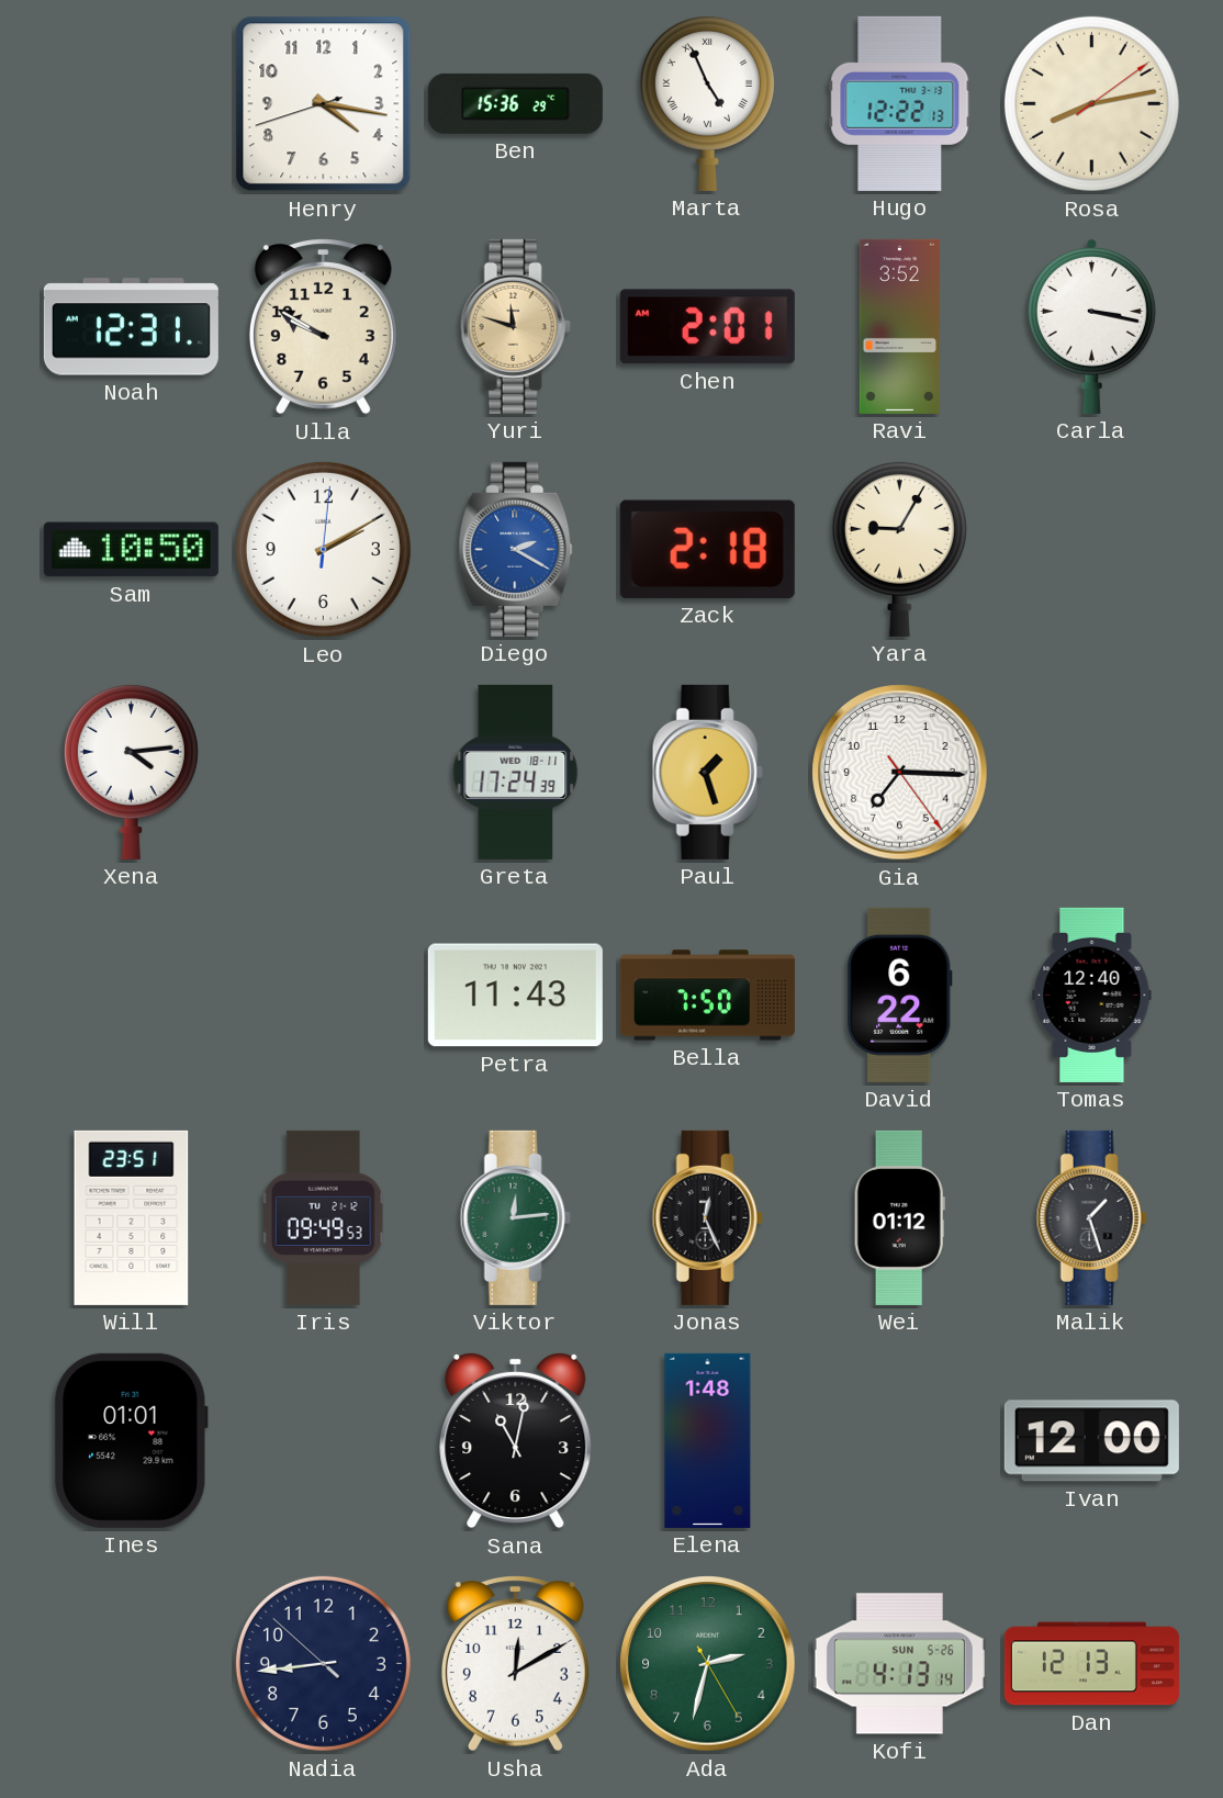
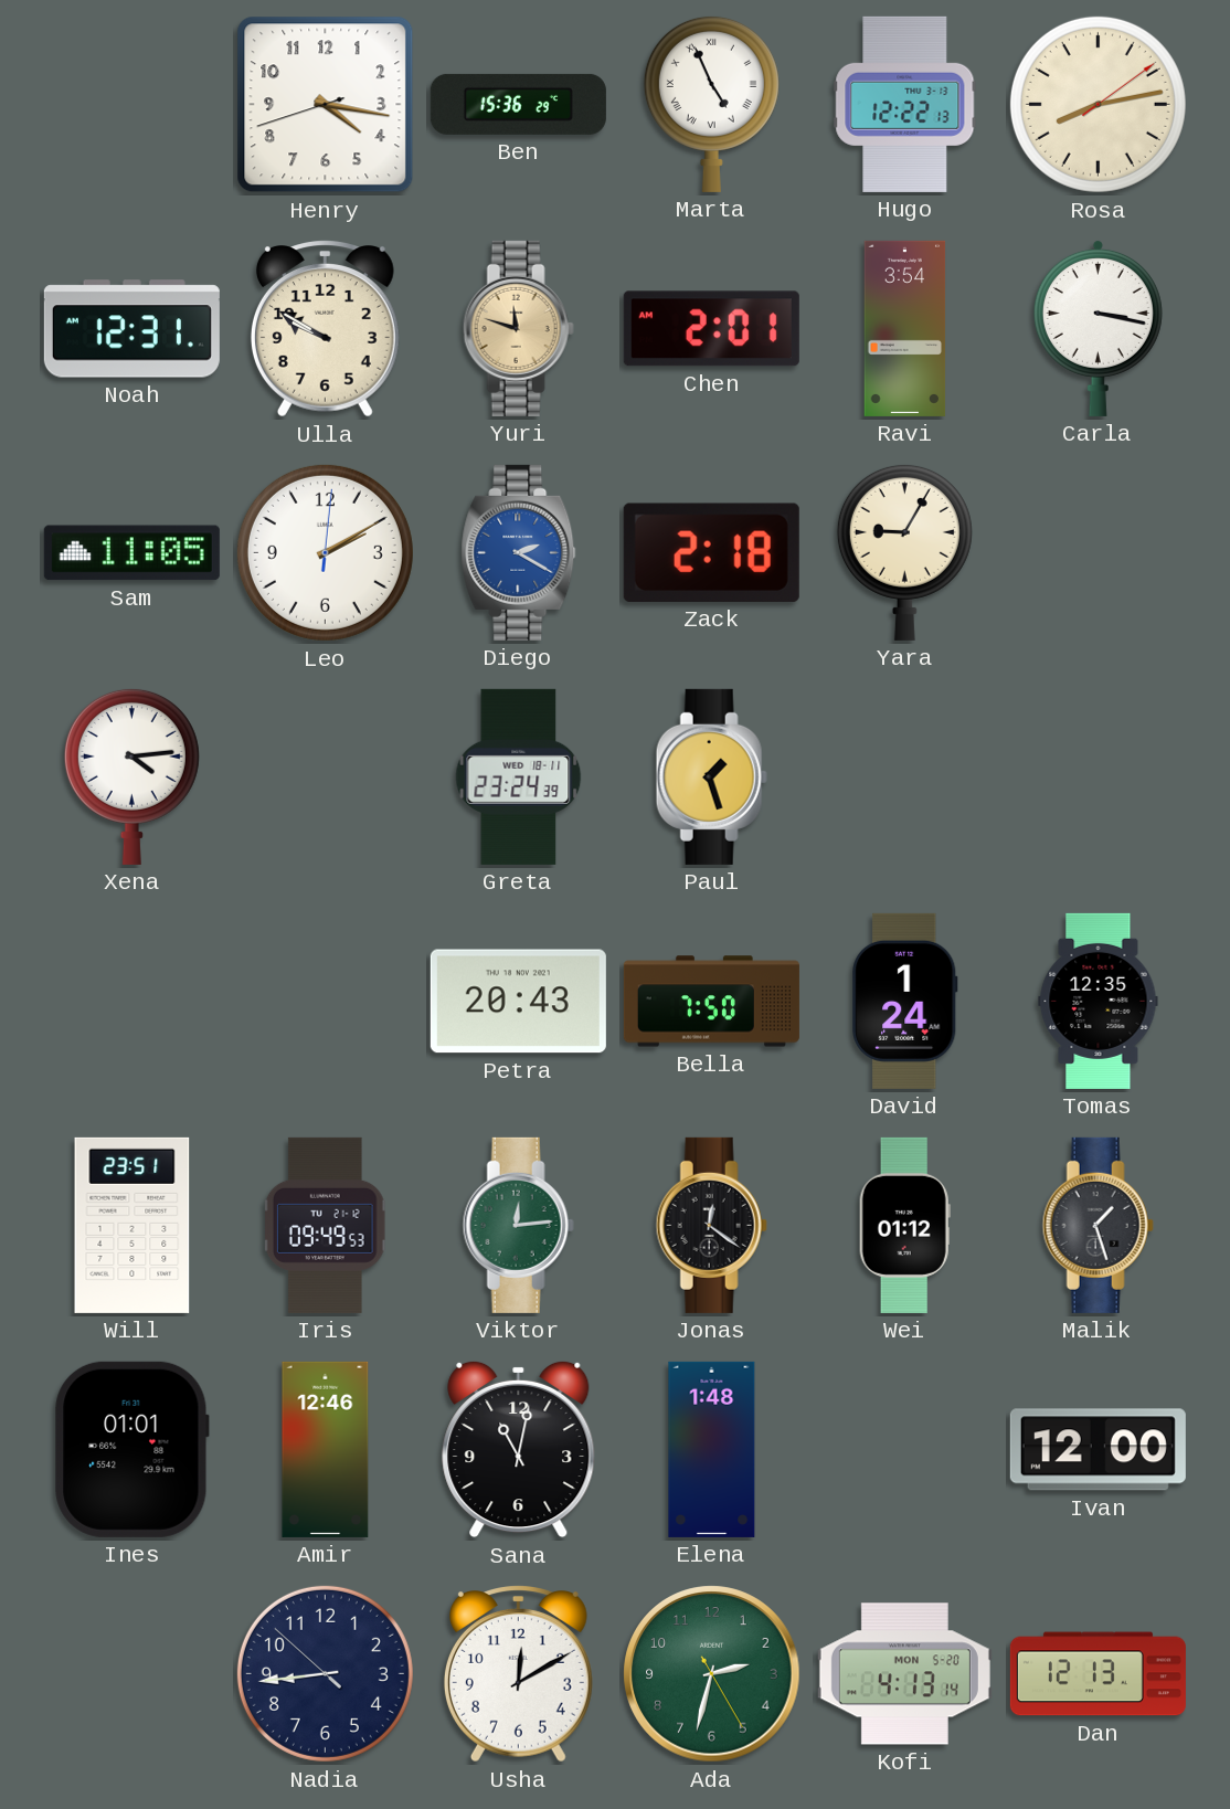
Ravi: 3:52 -> 3:54
Sam: 10:50 -> 11:05
Greta: 17:24 -> 23:24
Gia: 7:15 -> none
Petra: 11:43 -> 20:43
David: 6:22 -> 1:24
Tomas: 12:40 -> 12:35
Jonas: 12:26 -> 12:21
Amir: none -> 12:46
Kofi date: SUN 5-26 -> MON 5-20
